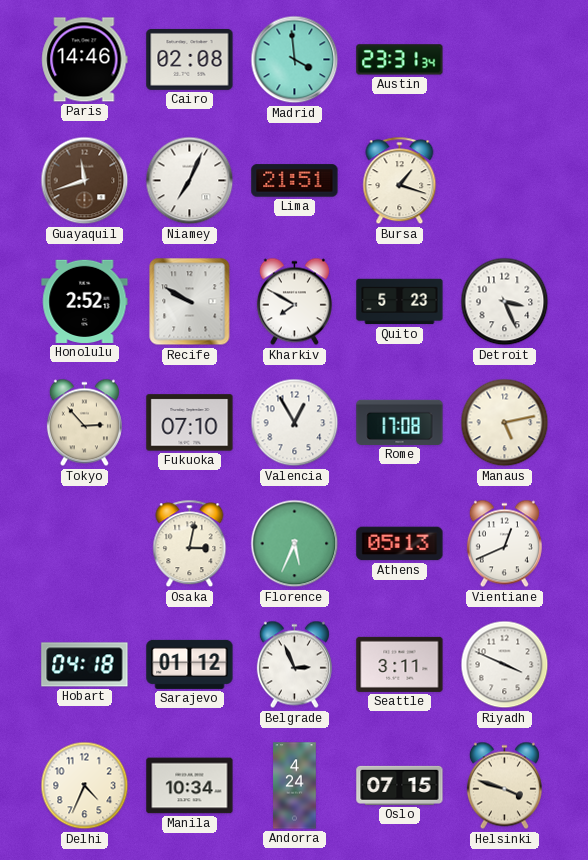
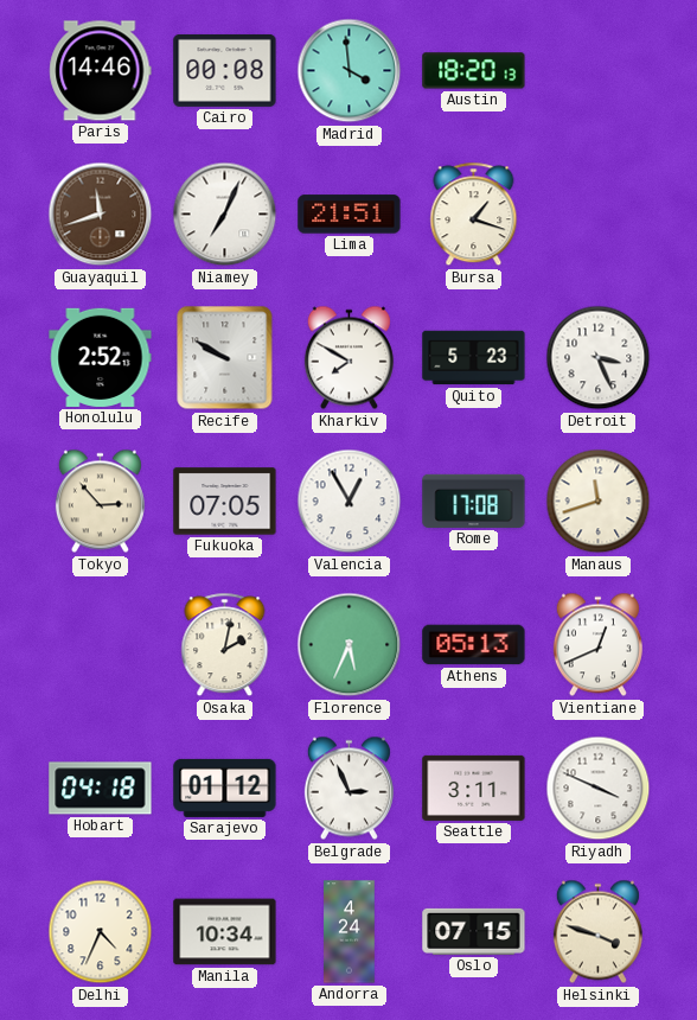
Cairo: 02:08 -> 00:08
Austin: 23:31 -> 18:20
Fukuoka: 07:10 -> 07:05
Manaus: 5:13 -> 11:42
Osaka: 3:02 -> 2:02
